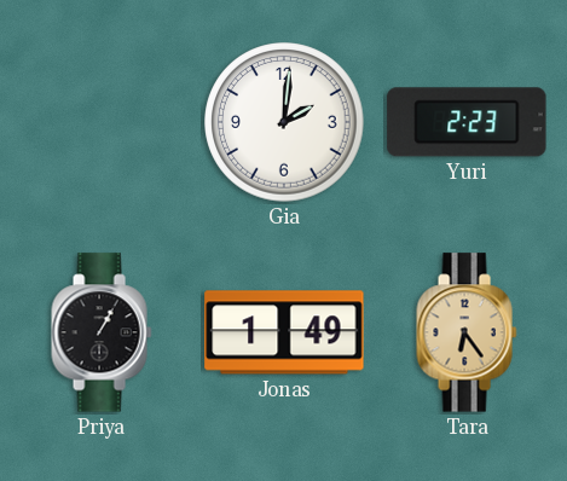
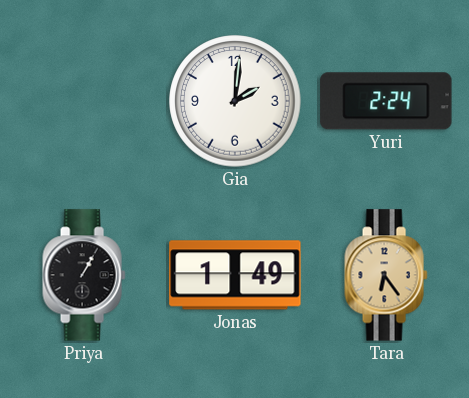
Yuri: 2:23 -> 2:24
